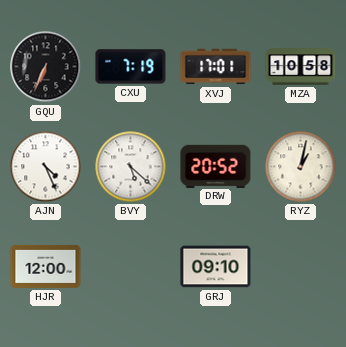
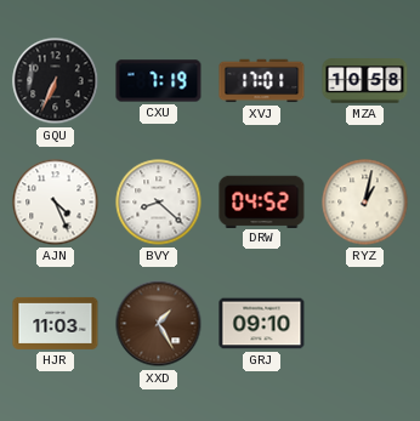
BVY: 5:22 -> 8:22
DRW: 20:52 -> 04:52
HJR: 12:00 -> 11:03
XXD: none -> 1:25
